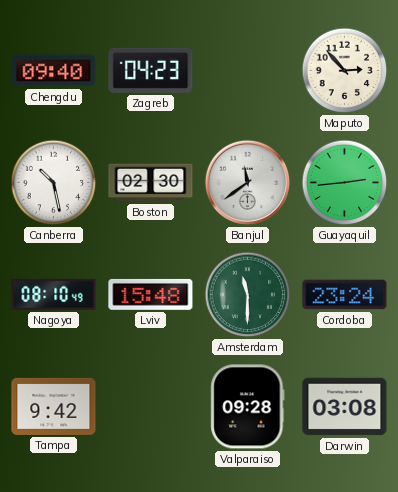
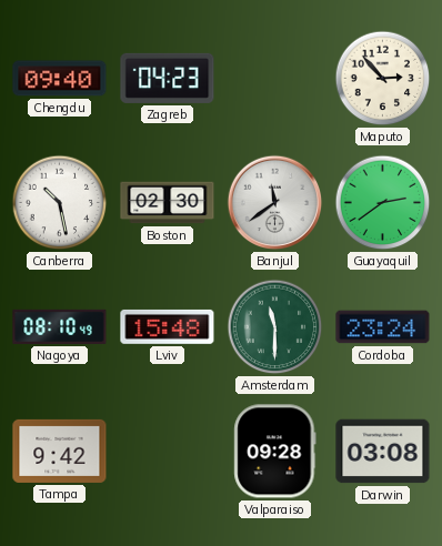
Guayaquil: 2:44 -> 2:39
